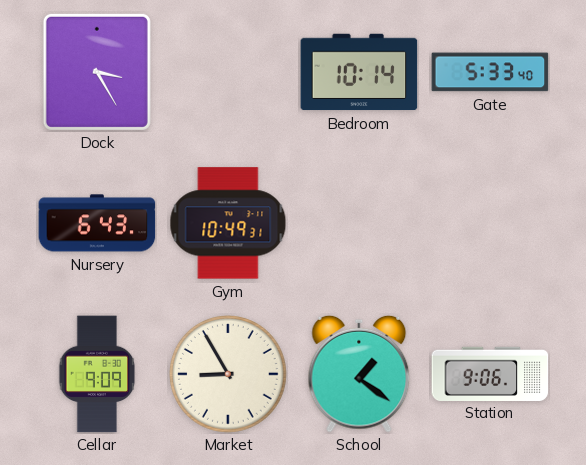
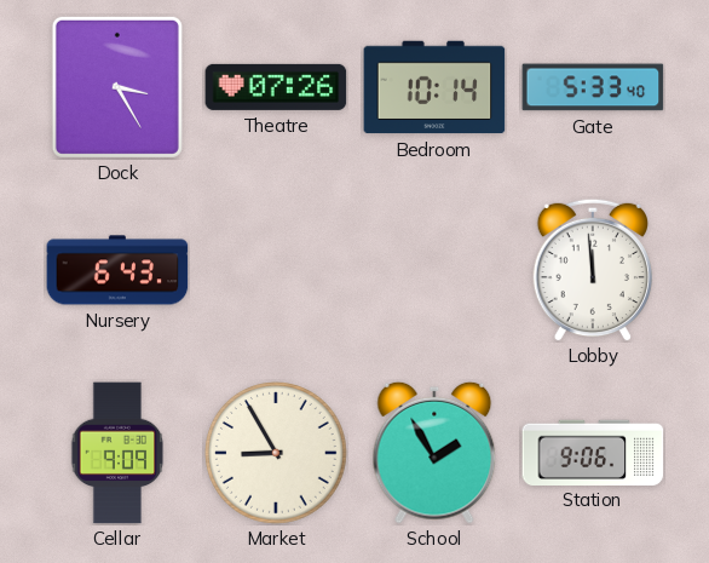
Theatre: none -> 07:26
Gym: 10:49 -> none
Lobby: none -> 11:59
School: 1:21 -> 1:55
